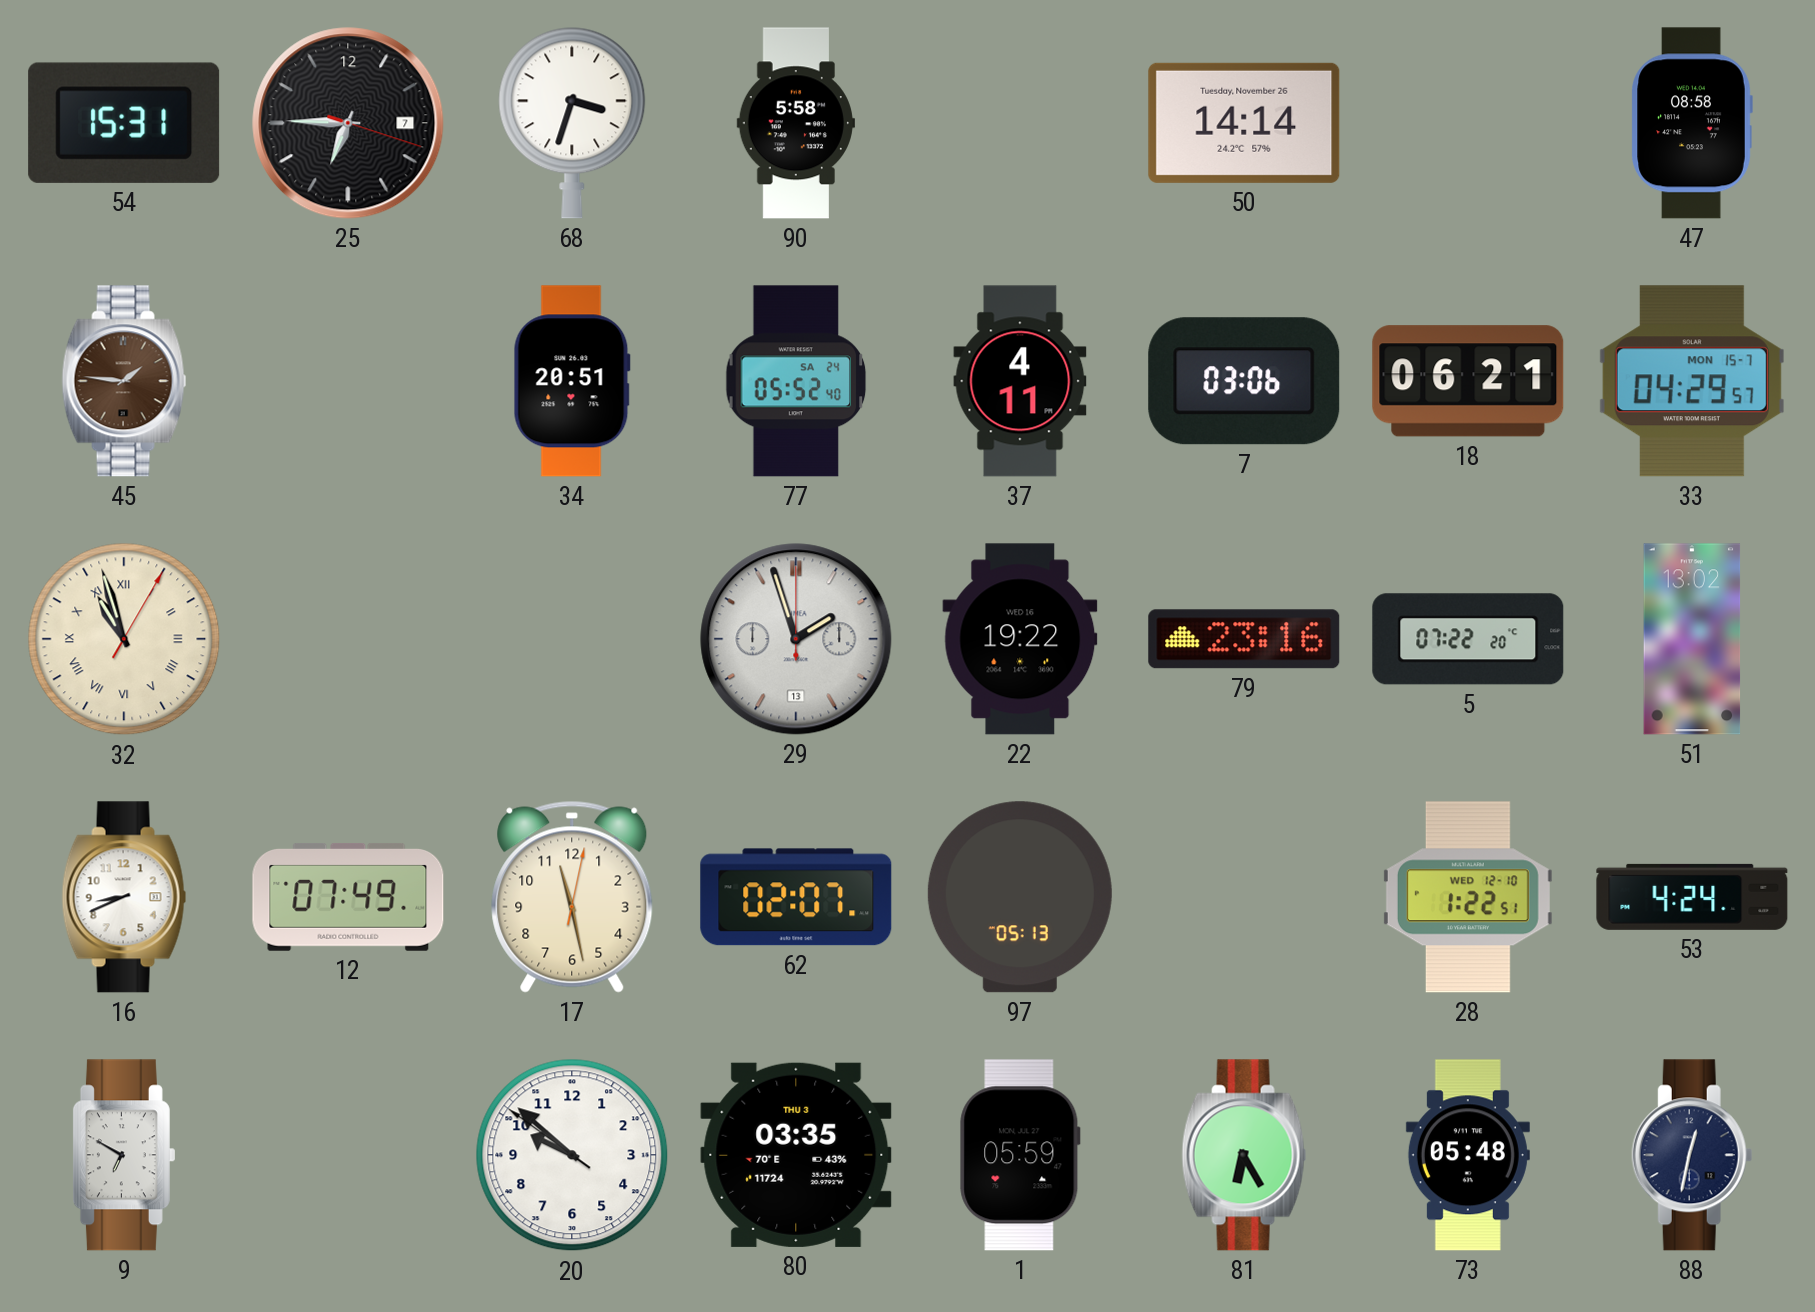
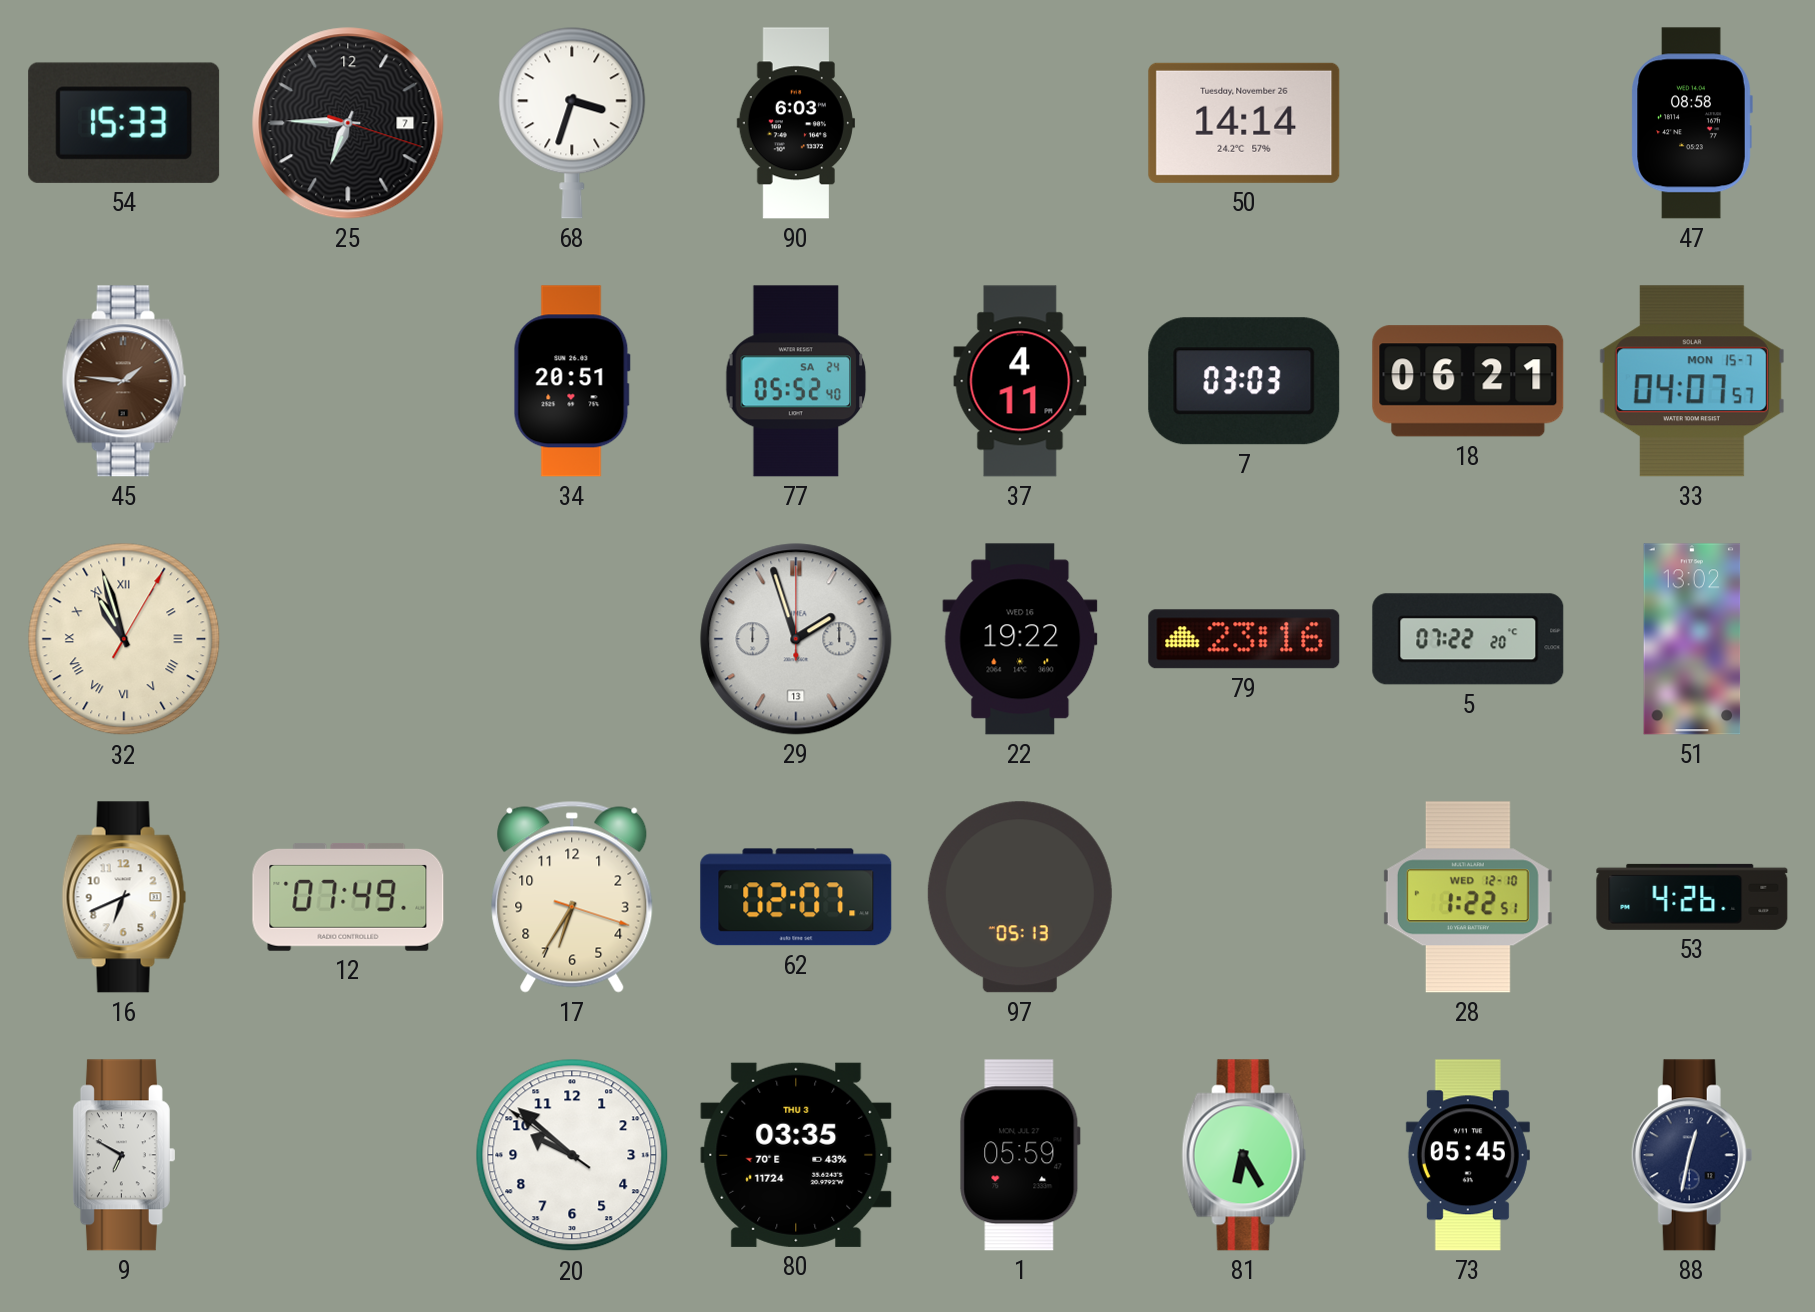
54: 15:31 -> 15:33
90: 5:58 -> 6:03
7: 03:06 -> 03:03
33: 04:29 -> 04:07
16: 8:41 -> 6:41
17: 11:28 -> 6:35
53: 4:24 -> 4:26
73: 05:48 -> 05:45
